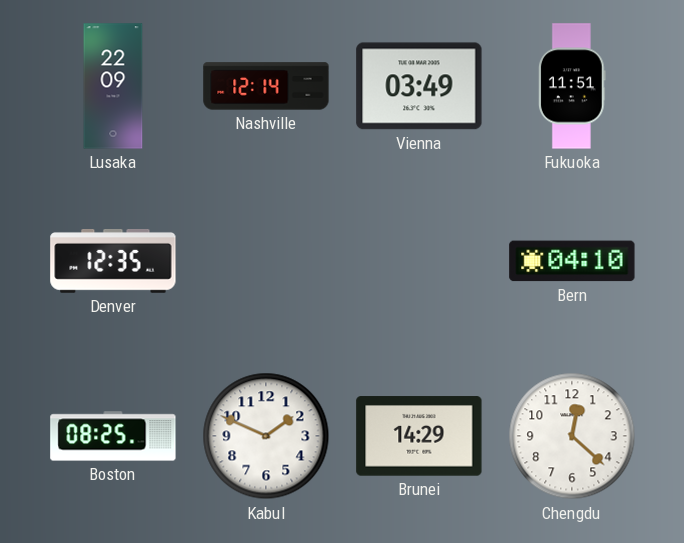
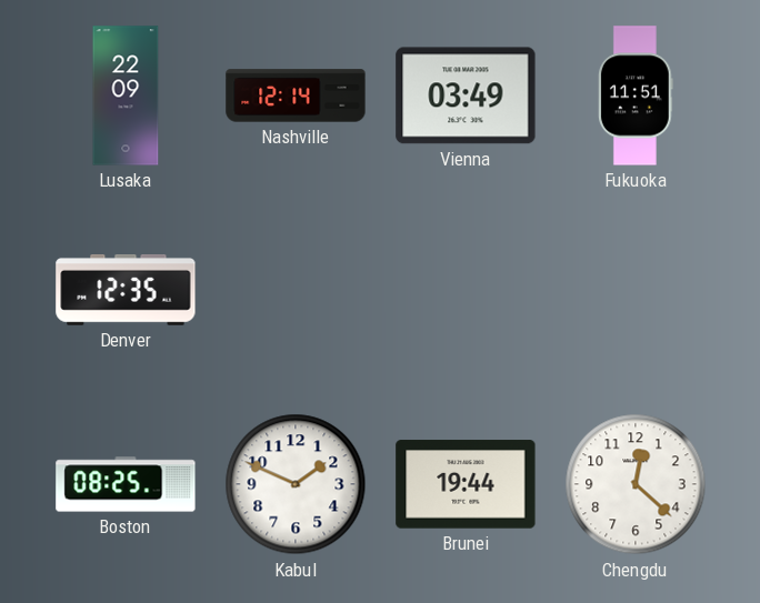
Bern: 04:10 -> none
Brunei: 14:29 -> 19:44
